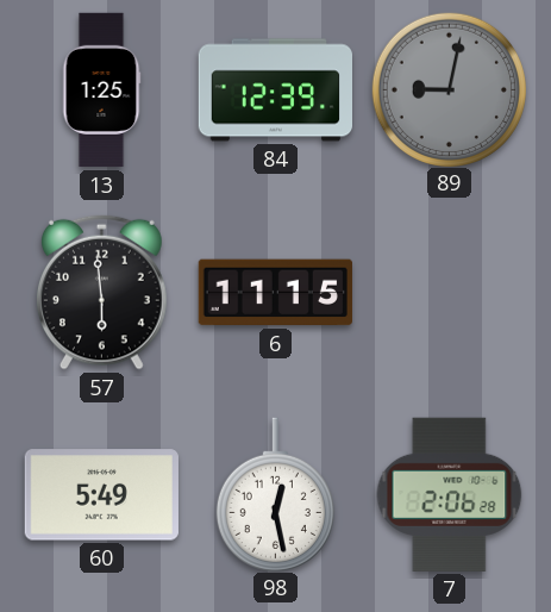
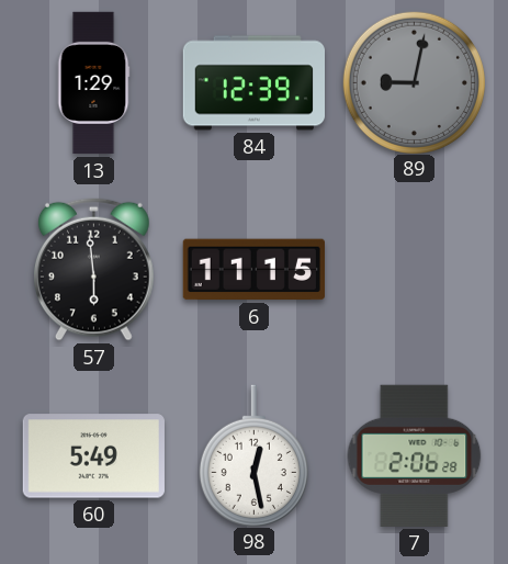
13: 1:25 -> 1:29
